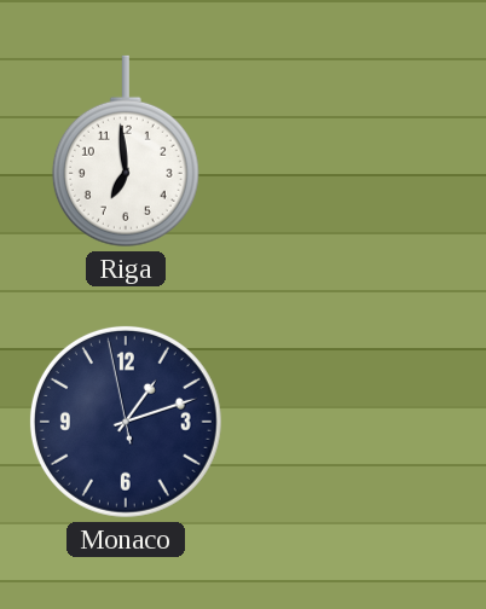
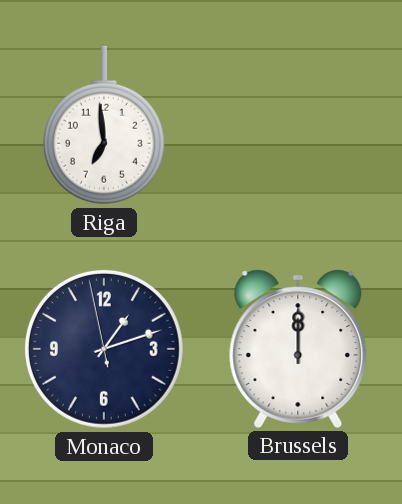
Brussels: none -> 12:00
